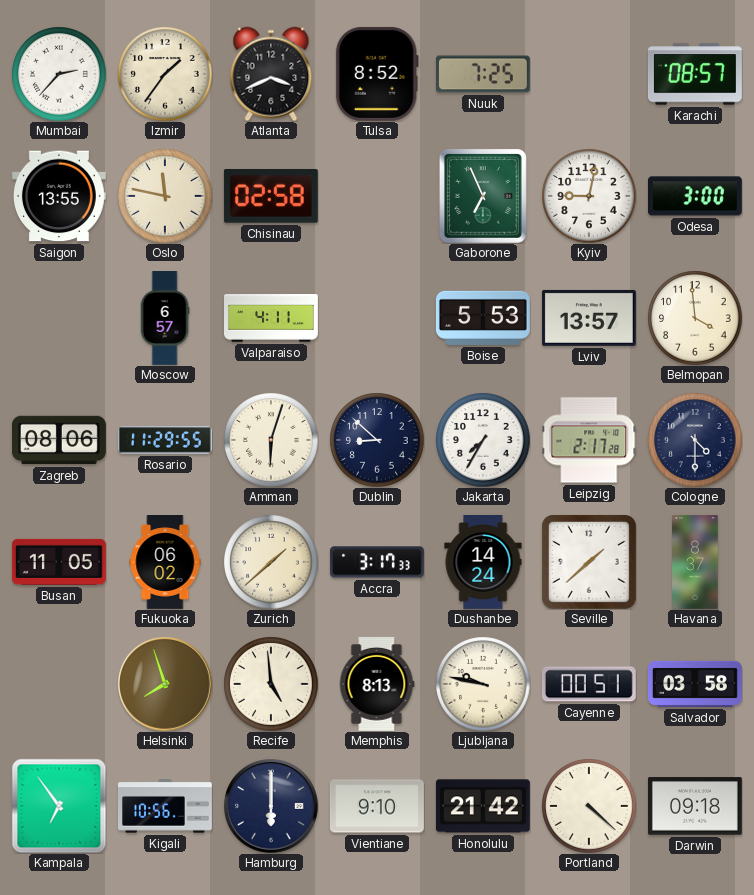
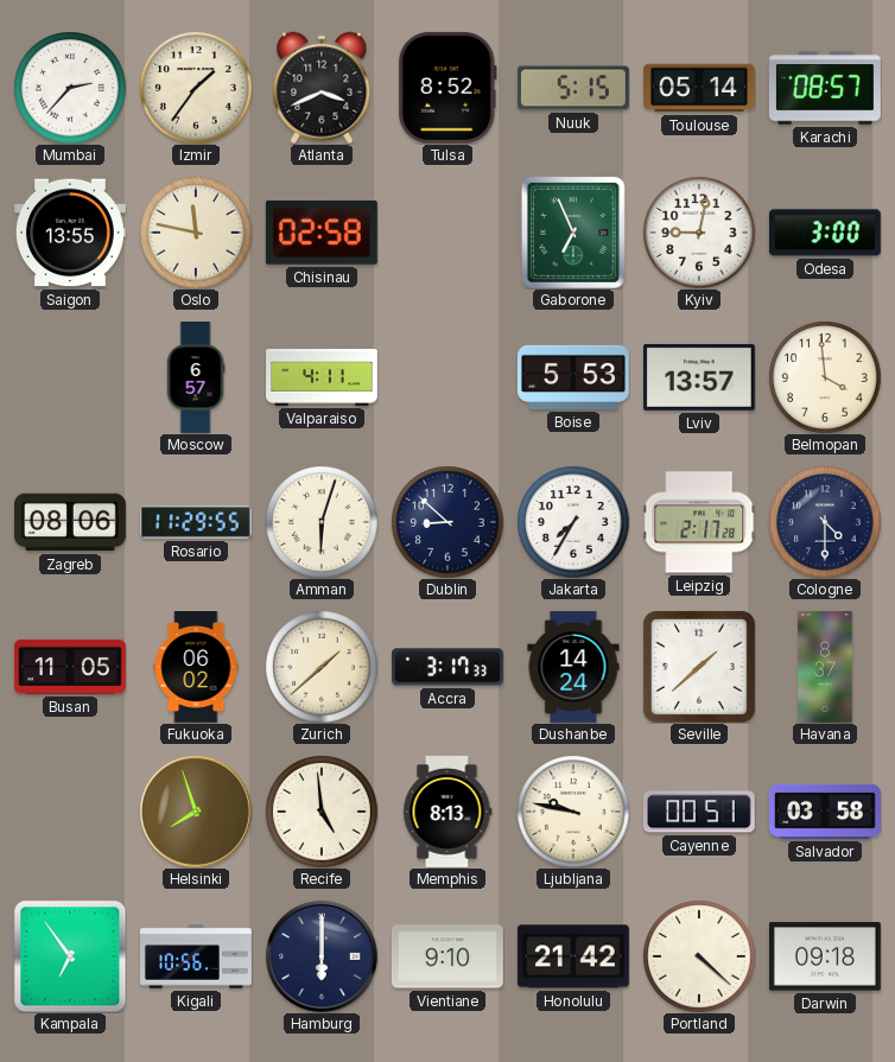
Nuuk: 7:25 -> 5:15
Toulouse: none -> 05:14
